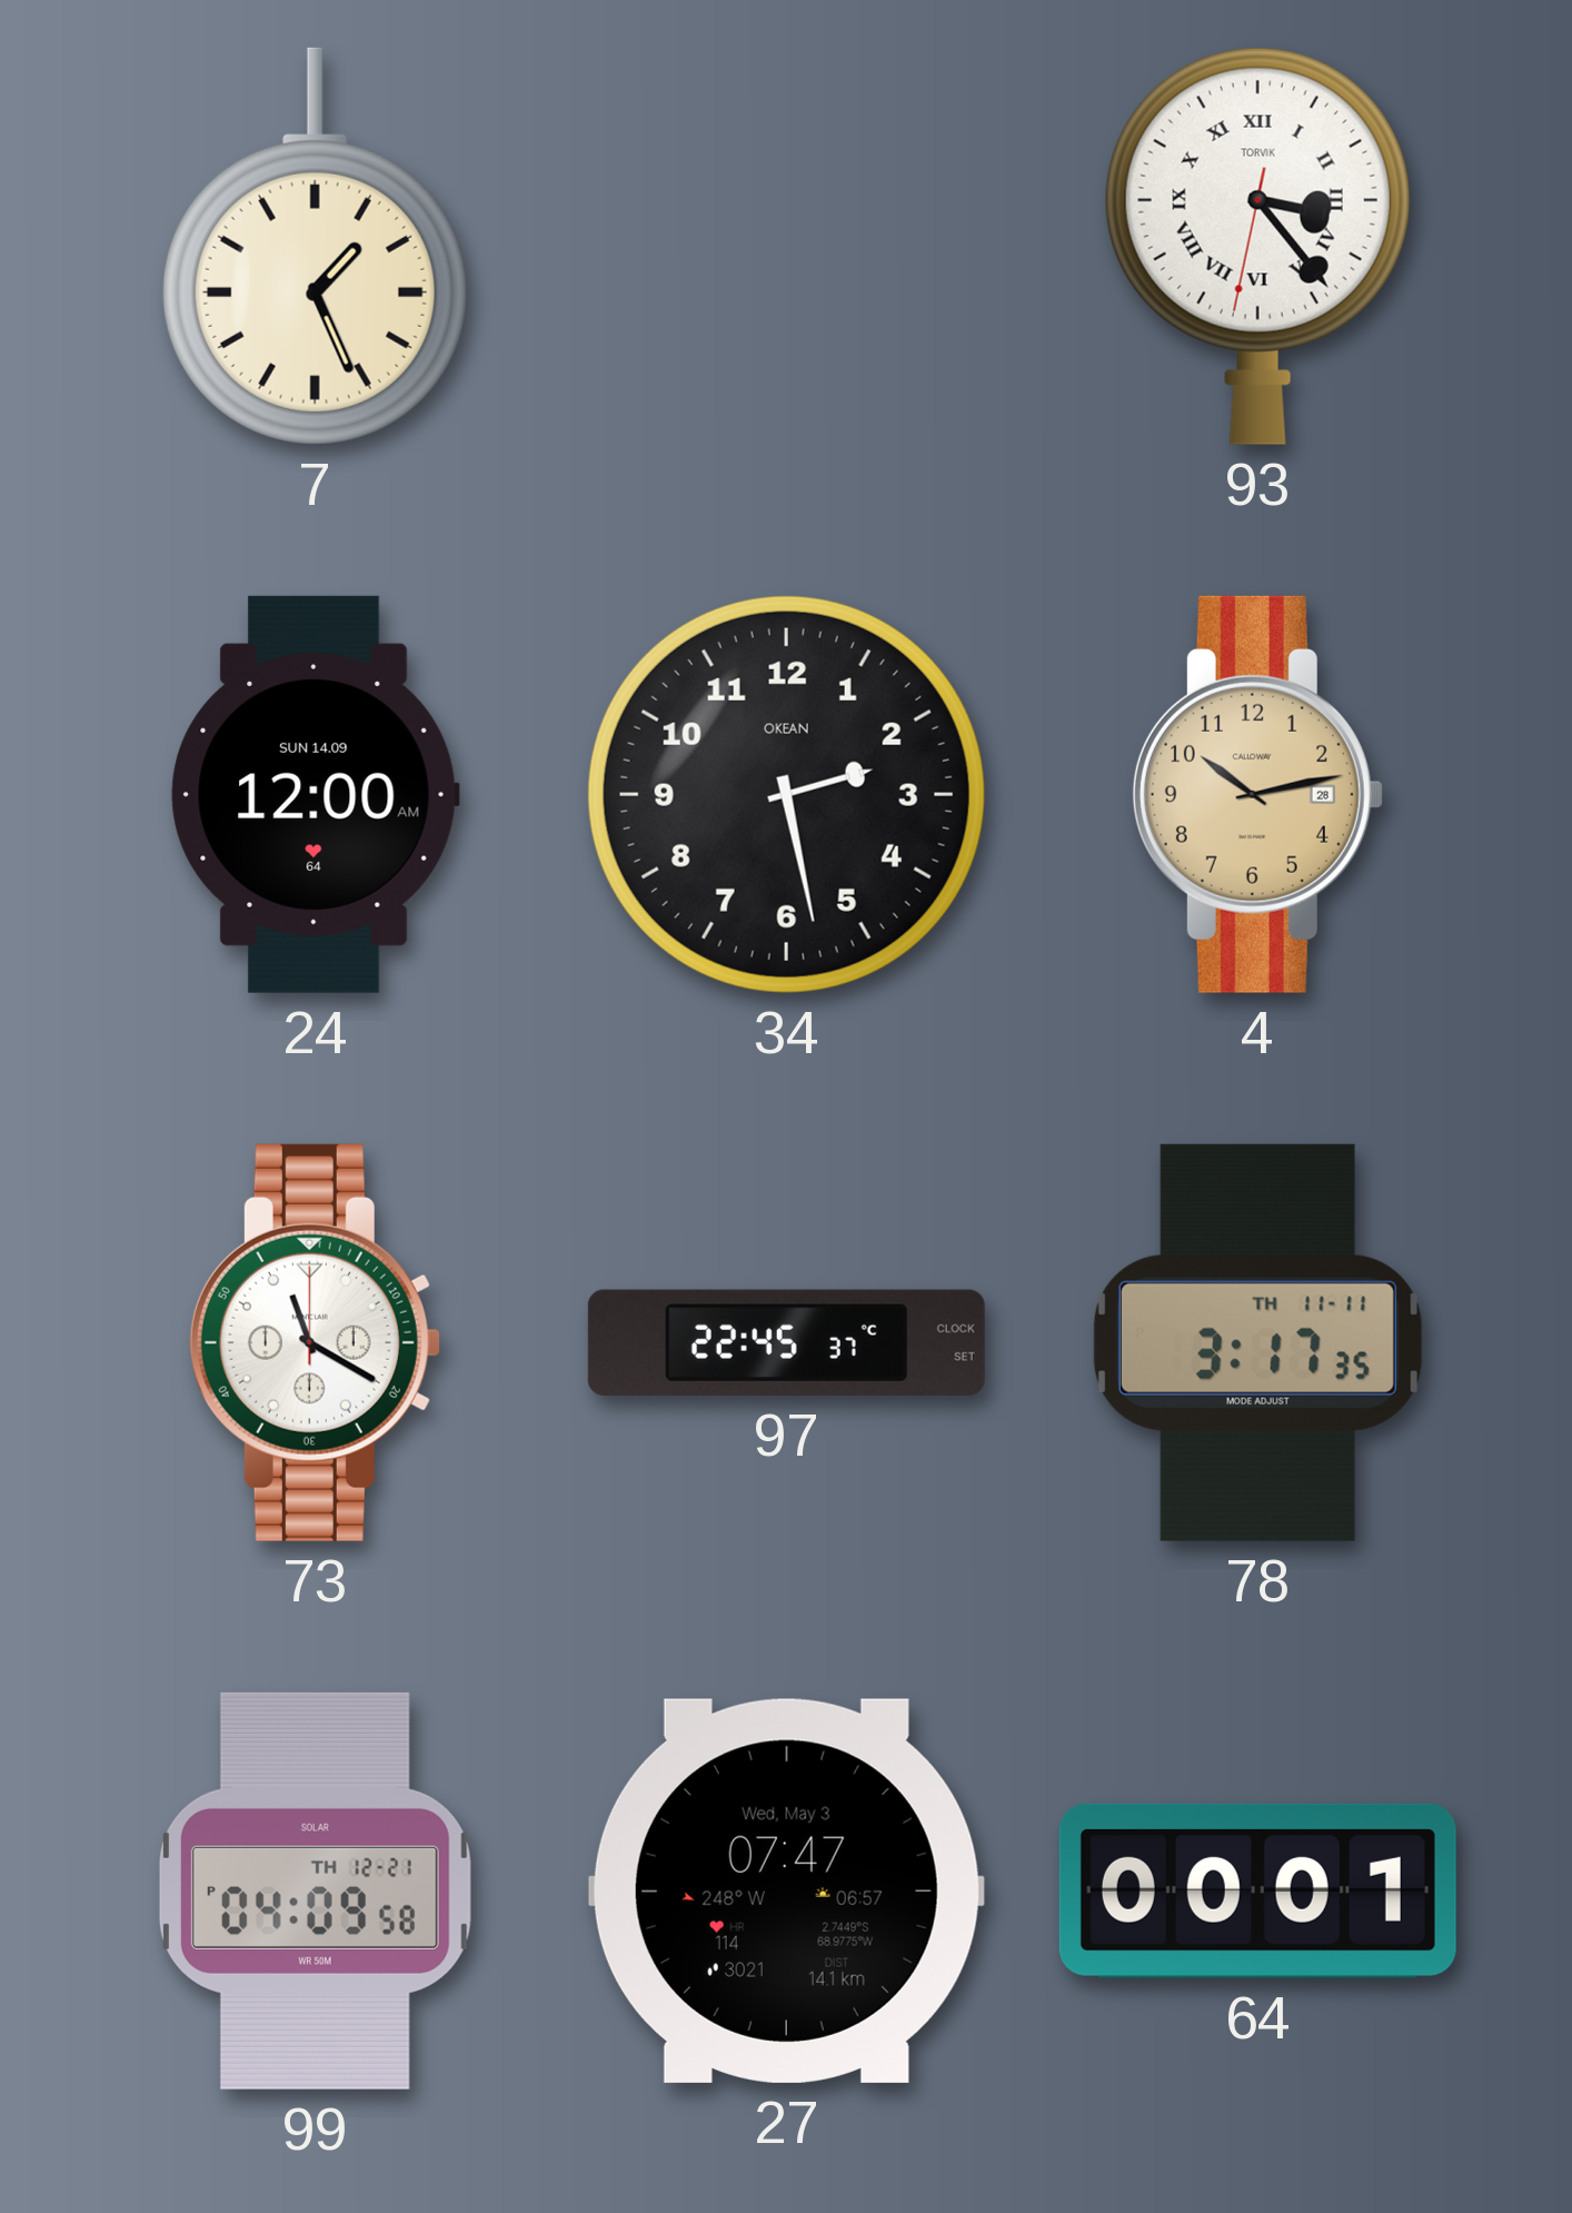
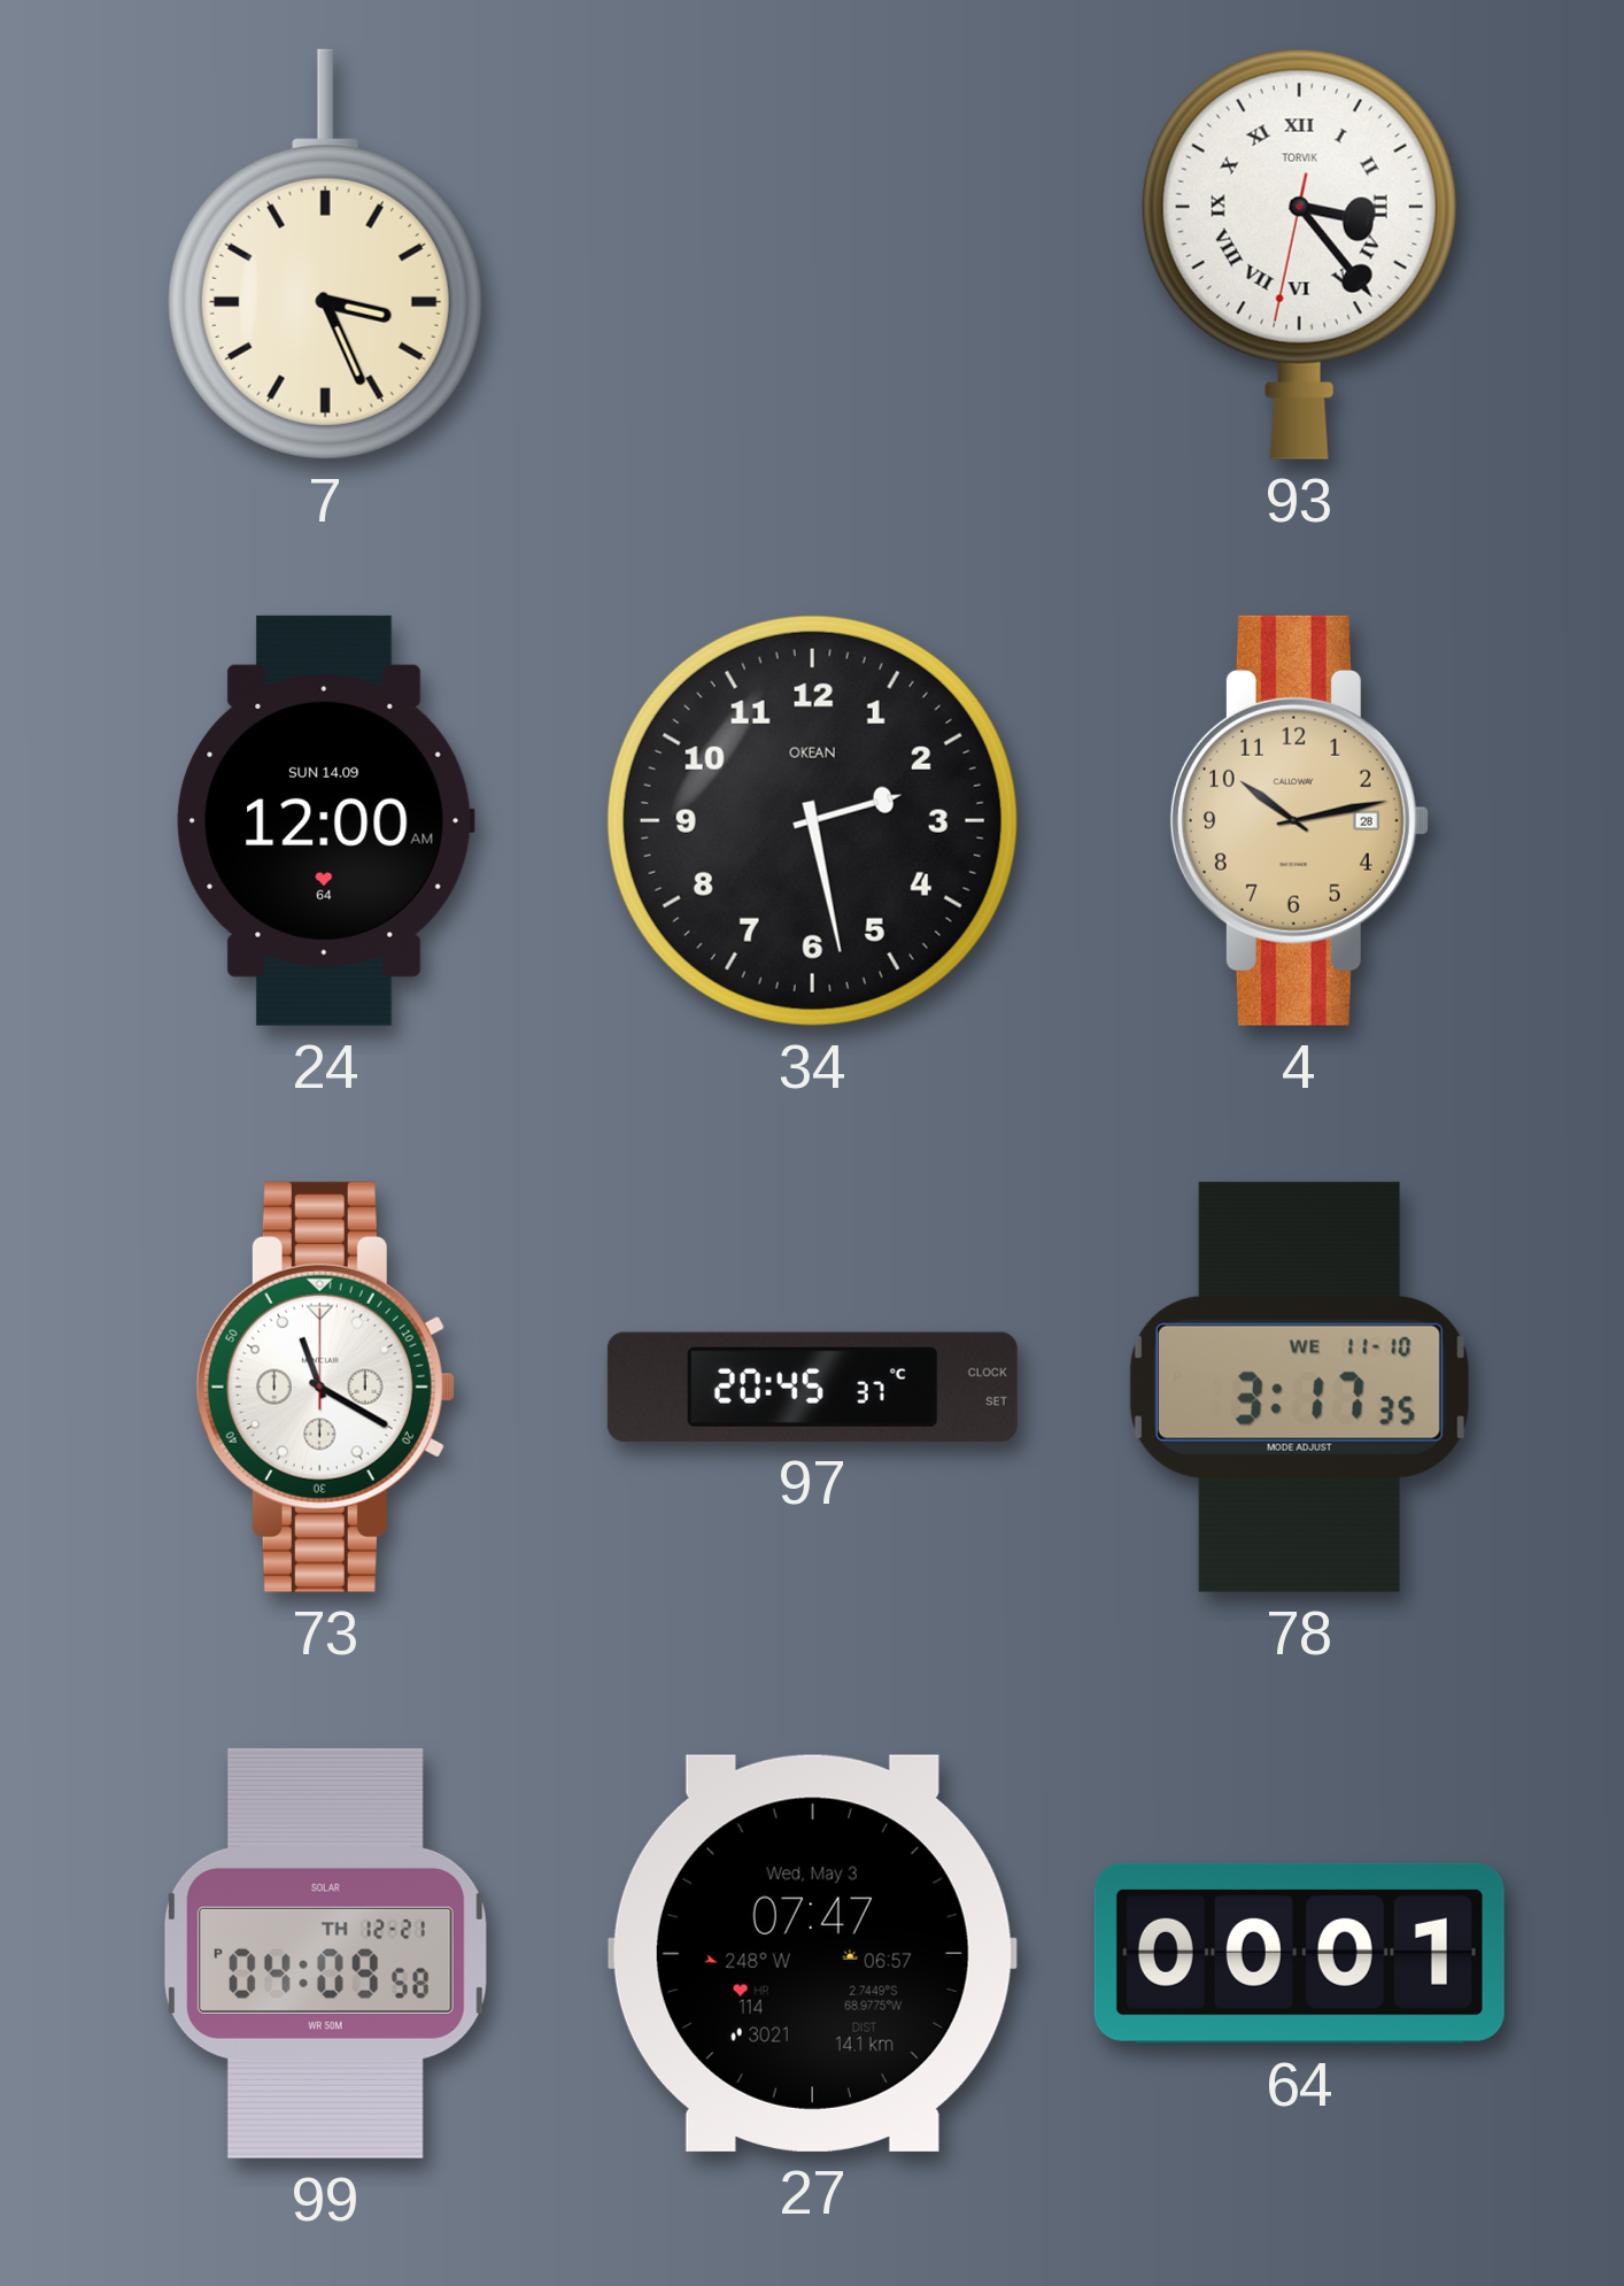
7: 1:26 -> 3:26
97: 22:45 -> 20:45
78 date: TH 11-11 -> WE 11-10
